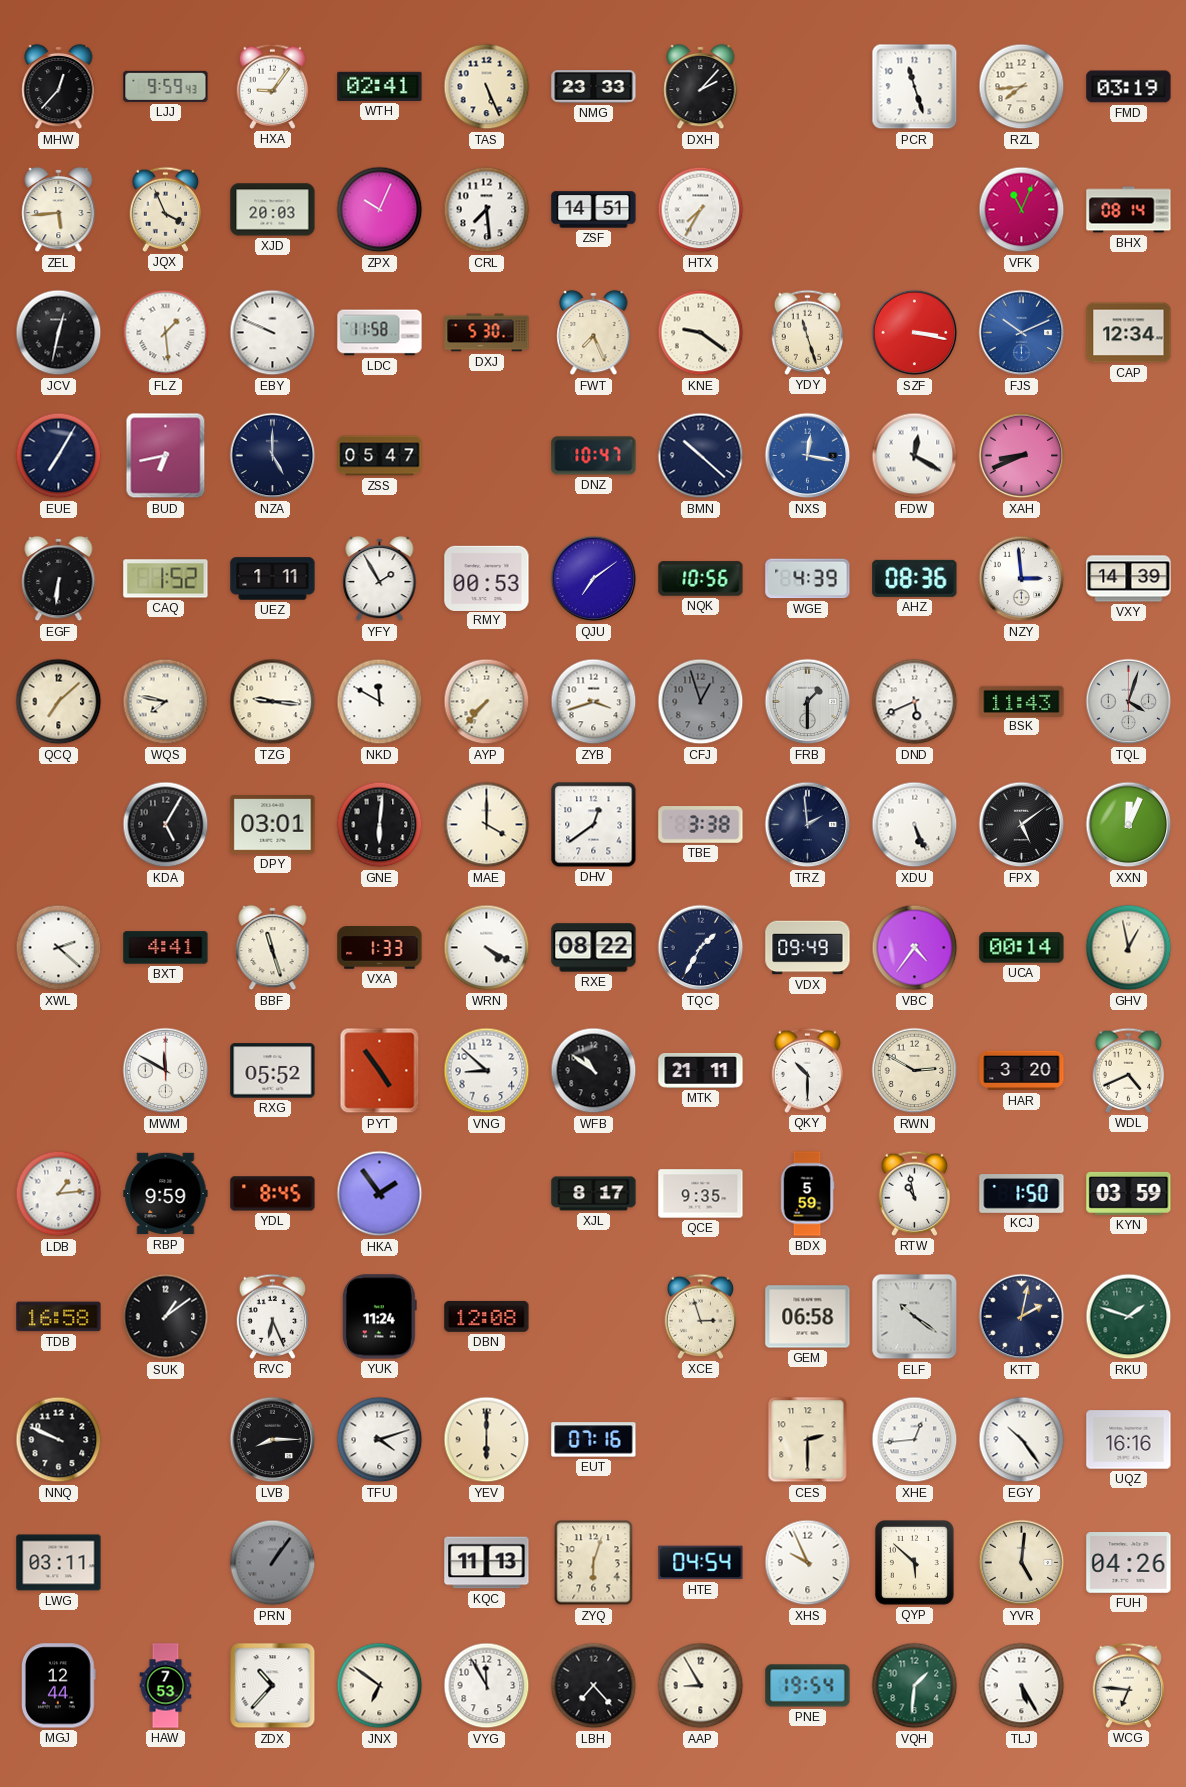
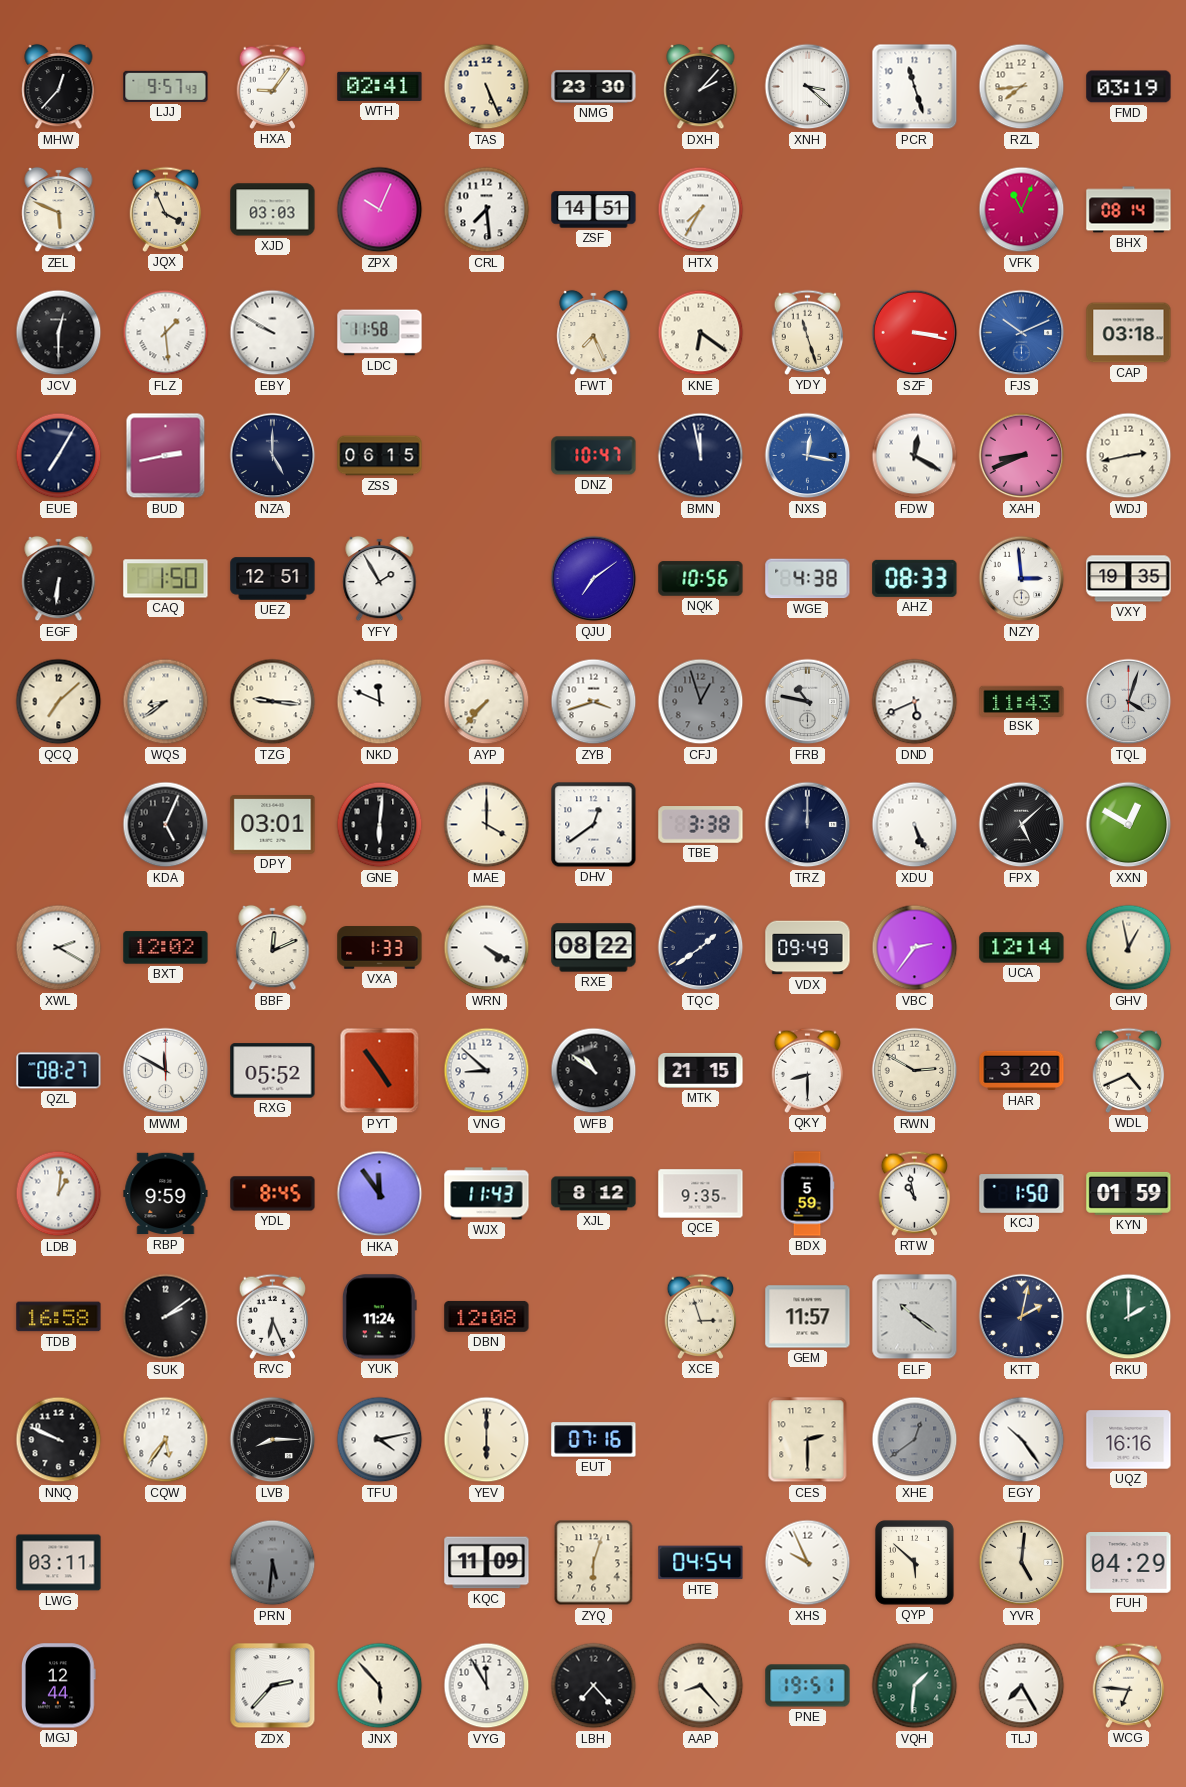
LJJ: 9:59 -> 9:57
NMG: 23:33 -> 23:30
XNH: none -> 3:22
ZEL: 5:44 -> 5:49
XJD: 20:03 -> 03:03
JCV: 12:32 -> 12:30
EBY: 9:49 -> 9:50
DXJ: 5:30 -> none
KNE: 9:21 -> 6:21
CAP: 12:34 -> 03:18
BUD: 6:43 -> 2:43
ZSS: 05:47 -> 06:15
BMN: 10:22 -> 11:58
WDJ: none -> 2:43
CAQ: 1:52 -> 1:50
UEZ: 1:11 -> 12:51
RMY: 00:53 -> none
WGE: 4:39 -> 4:38
AHZ: 08:36 -> 08:33
VXY: 14:39 -> 19:35
WQS: 7:47 -> 8:39
NKD: 11:50 -> 11:49
FRB: 1:30 -> 10:47
KDA: 5:05 -> 5:04
TRZ: 1:59 -> 12:00
FPX: 5:09 -> 5:08
XXN: 12:04 -> 12:50
XWL: 2:22 -> 2:20
BXT: 4:41 -> 12:02
BBF: 11:27 -> 12:11
TQC: 1:35 -> 1:39
VBC: 4:36 -> 2:36
UCA: 00:14 -> 12:14
QZL: none -> 08:27
MTK: 21:11 -> 21:15
QKY: 10:30 -> 8:30
LDB: 1:14 -> 1:01
HKA: 1:54 -> 11:54
WJX: none -> 11:43
XJL: 8:17 -> 8:12
KYN: 03:59 -> 01:59
SUK: 1:09 -> 2:09
GEM: 06:58 -> 11:57
RKU: 1:48 -> 2:00
CQW: none -> 5:36
TFU: 4:12 -> 4:13
XHE: 12:44 -> 12:39
XHE dial: white -> grey
PRN: 1:06 -> 5:31
KQC: 11:13 -> 11:09
FUH: 04:26 -> 04:29
HAW: 7:53 -> none
ZDX: 10:37 -> 2:37
JNX: 6:51 -> 5:53
AAP: 8:55 -> 8:23
PNE: 19:54 -> 19:51
TLJ: 5:25 -> 7:25
